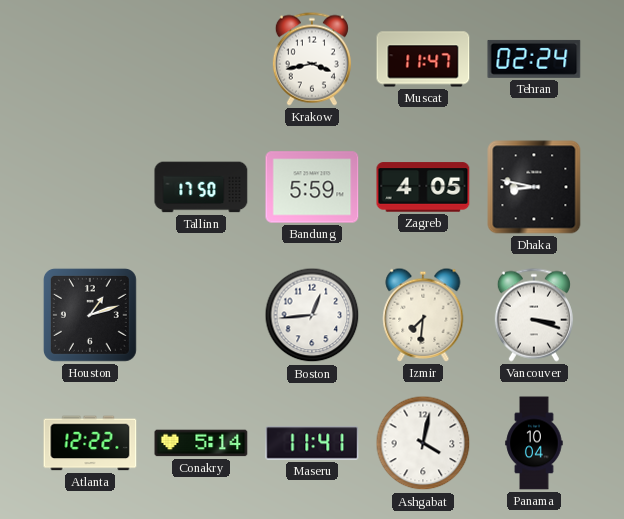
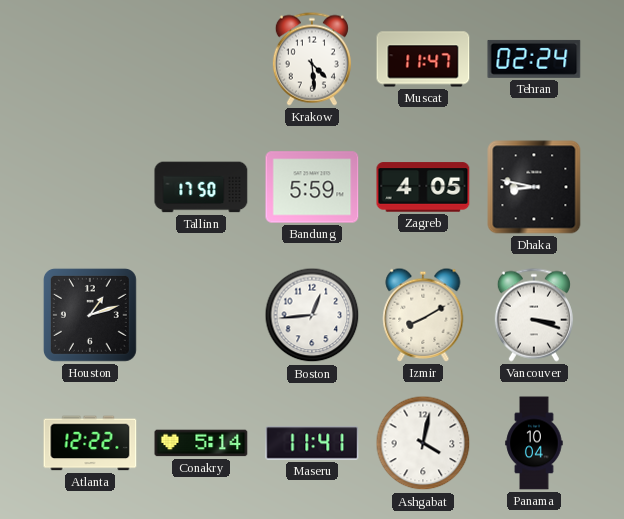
Krakow: 3:43 -> 4:29
Izmir: 7:31 -> 8:10
